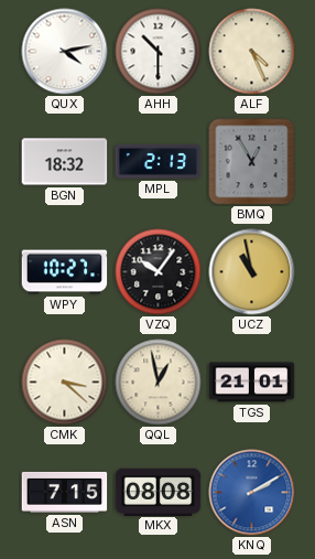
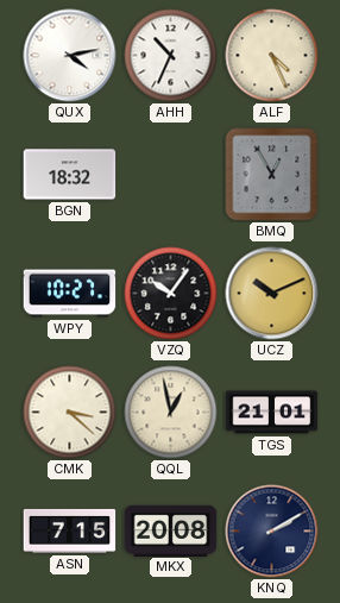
AHH: 10:30 -> 10:34
MPL: 2:13 -> none
UCZ: 10:58 -> 10:11
MKX: 08:08 -> 20:08
KNQ dial: blue -> navy
